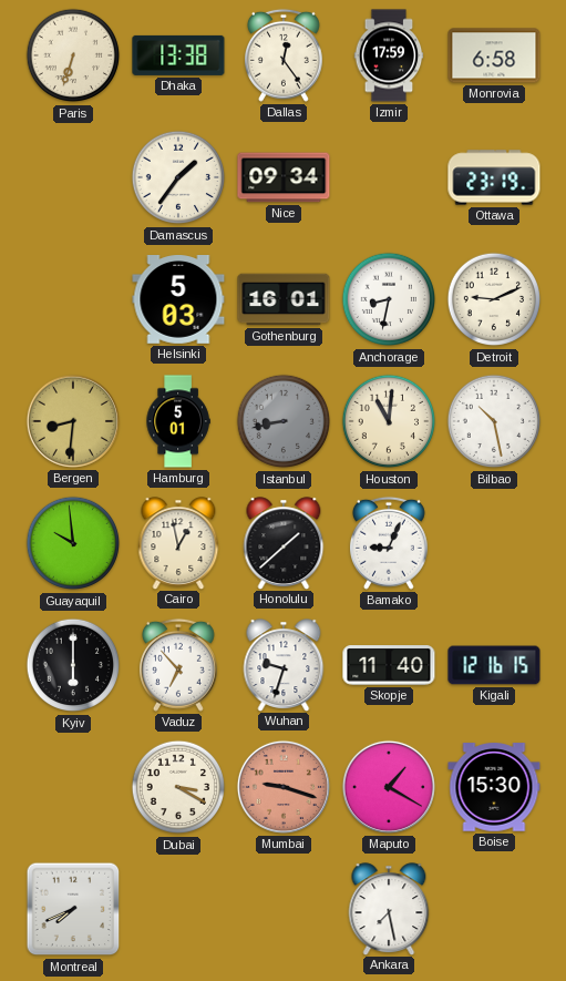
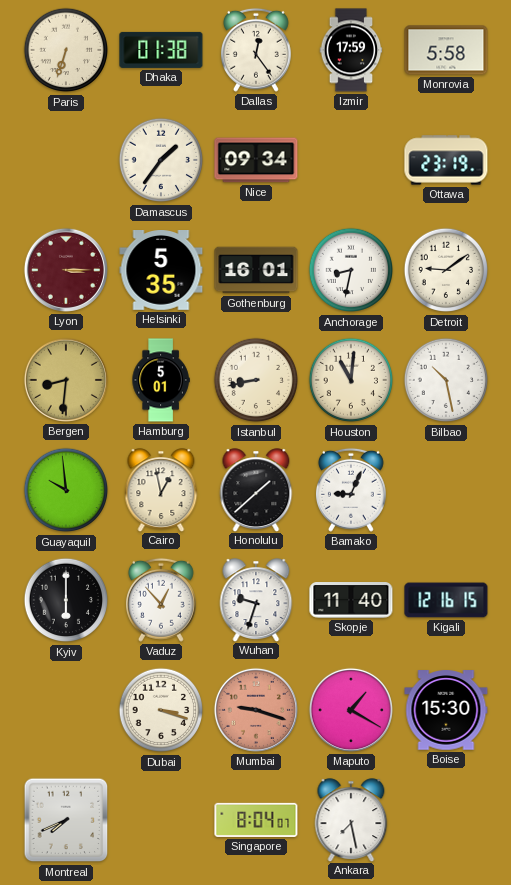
Dhaka: 13:38 -> 01:38
Monrovia: 6:58 -> 5:58
Lyon: none -> 3:15
Helsinki: 5:03 -> 5:35
Detroit: 9:11 -> 9:09
Istanbul dial: grey -> cream
Vaduz: 6:53 -> 12:53
Dubai: 3:20 -> 3:18
Singapore: none -> 8:04
